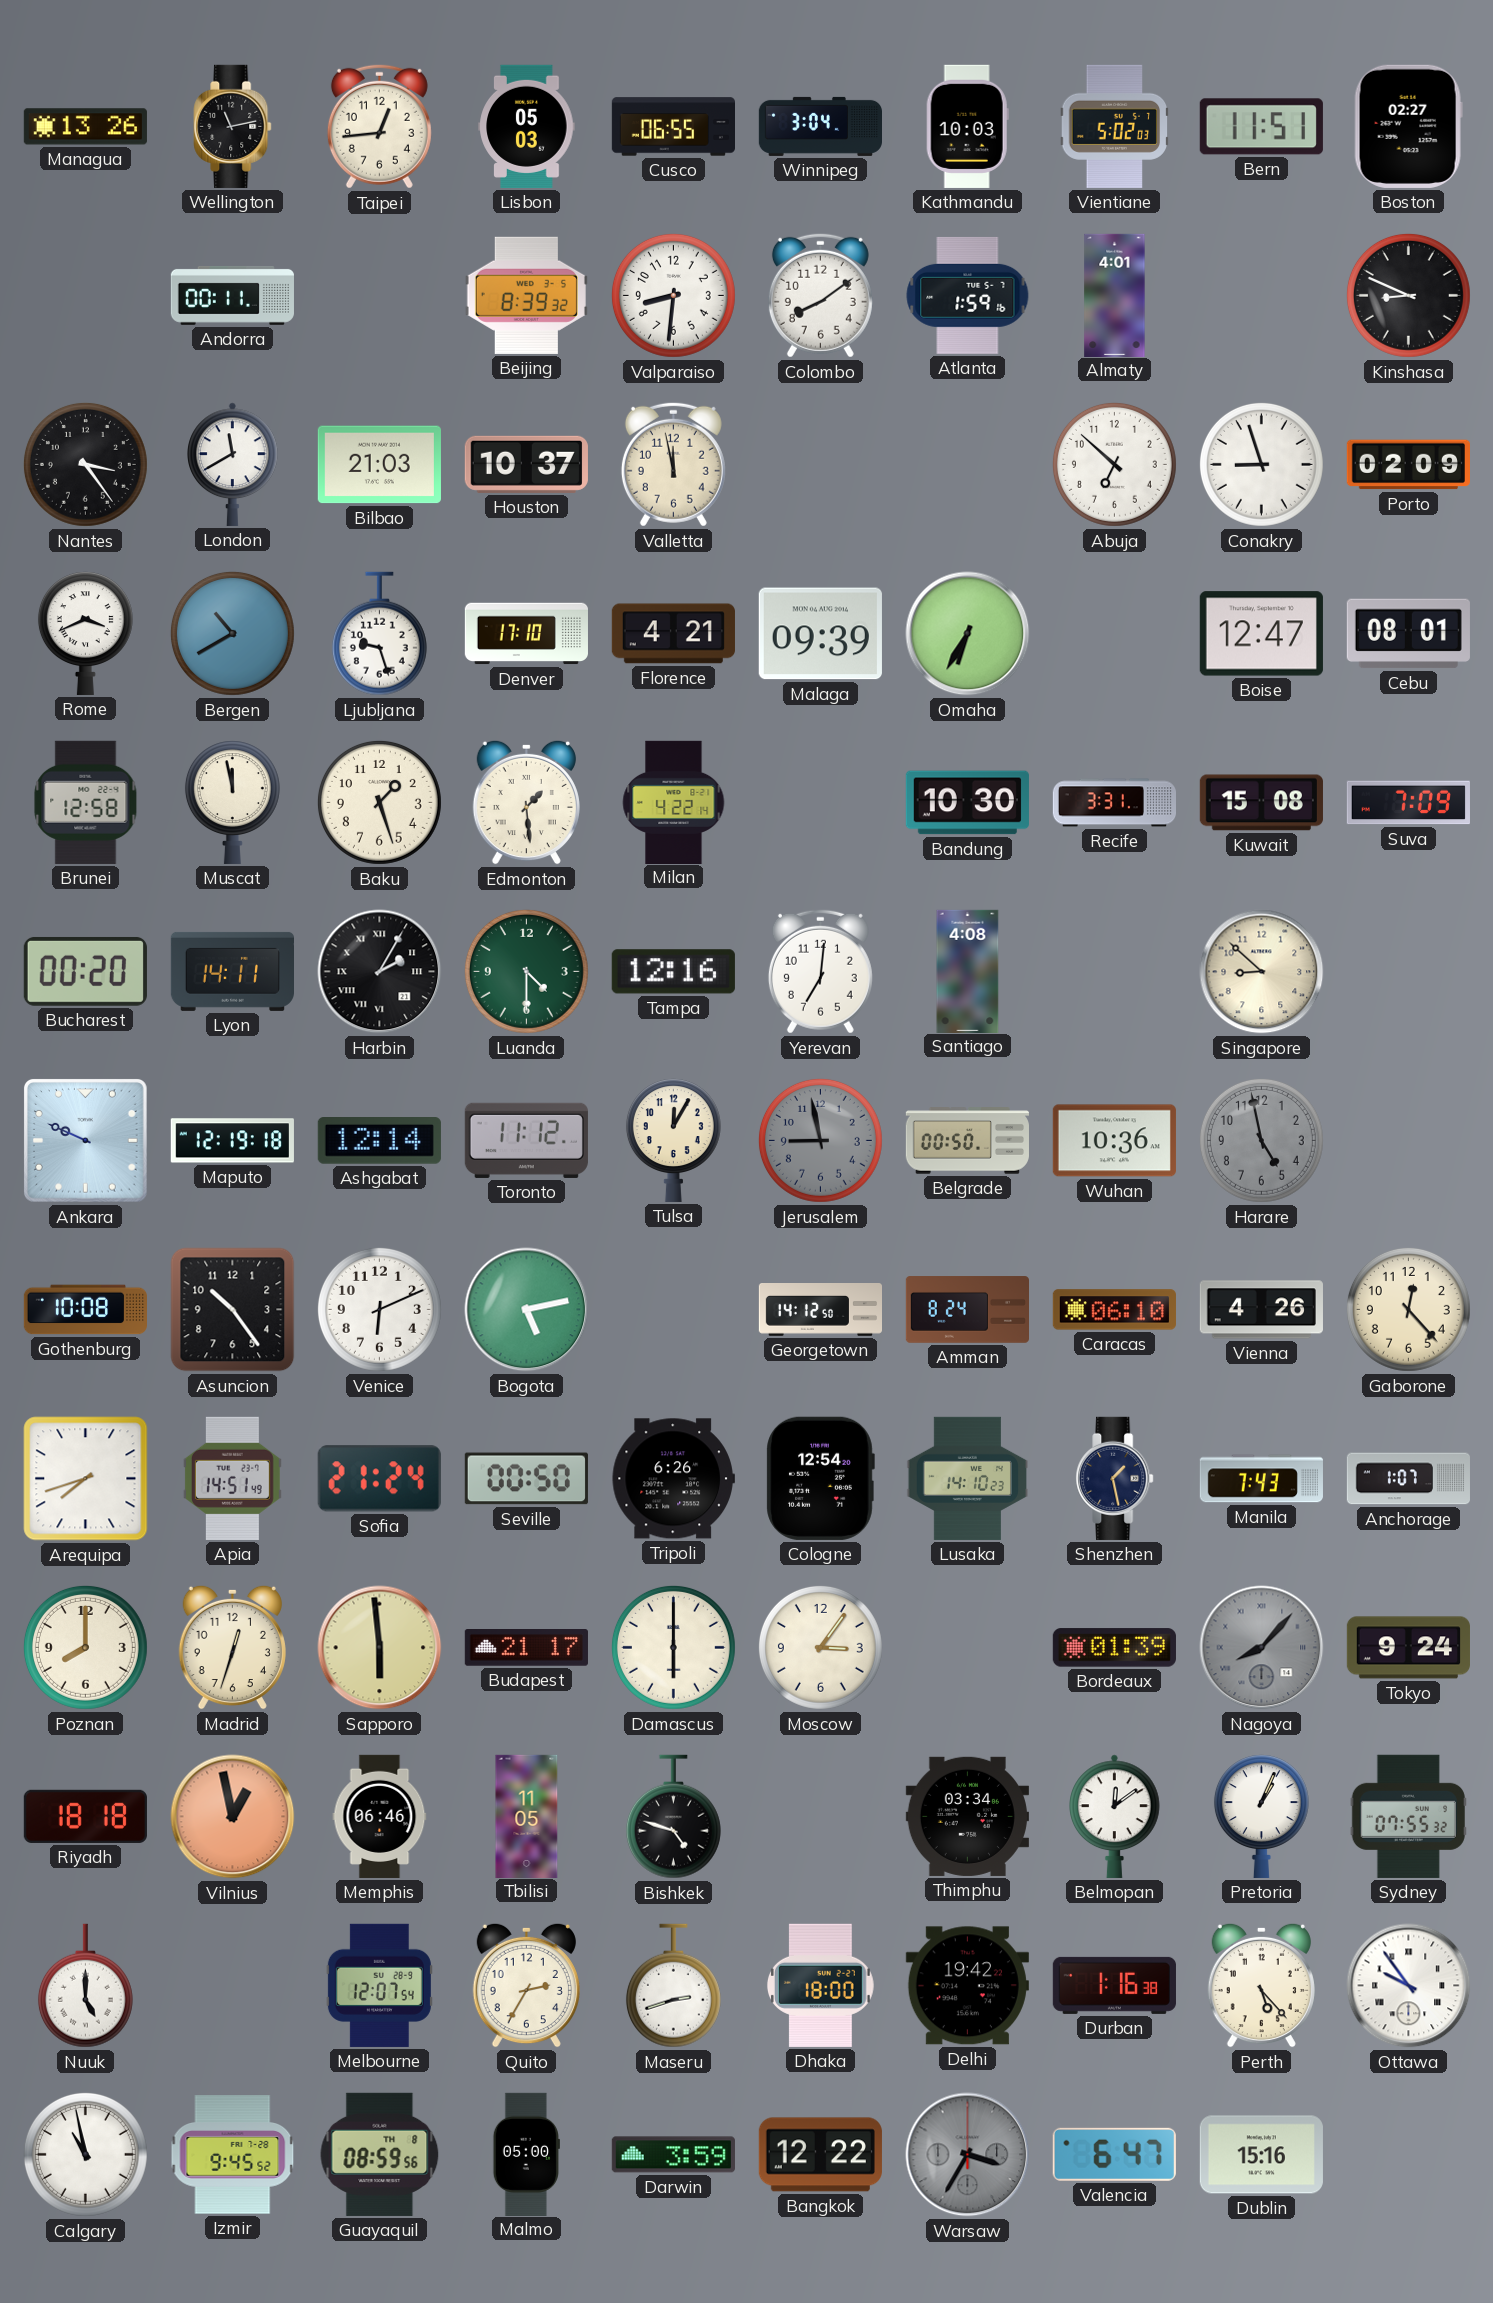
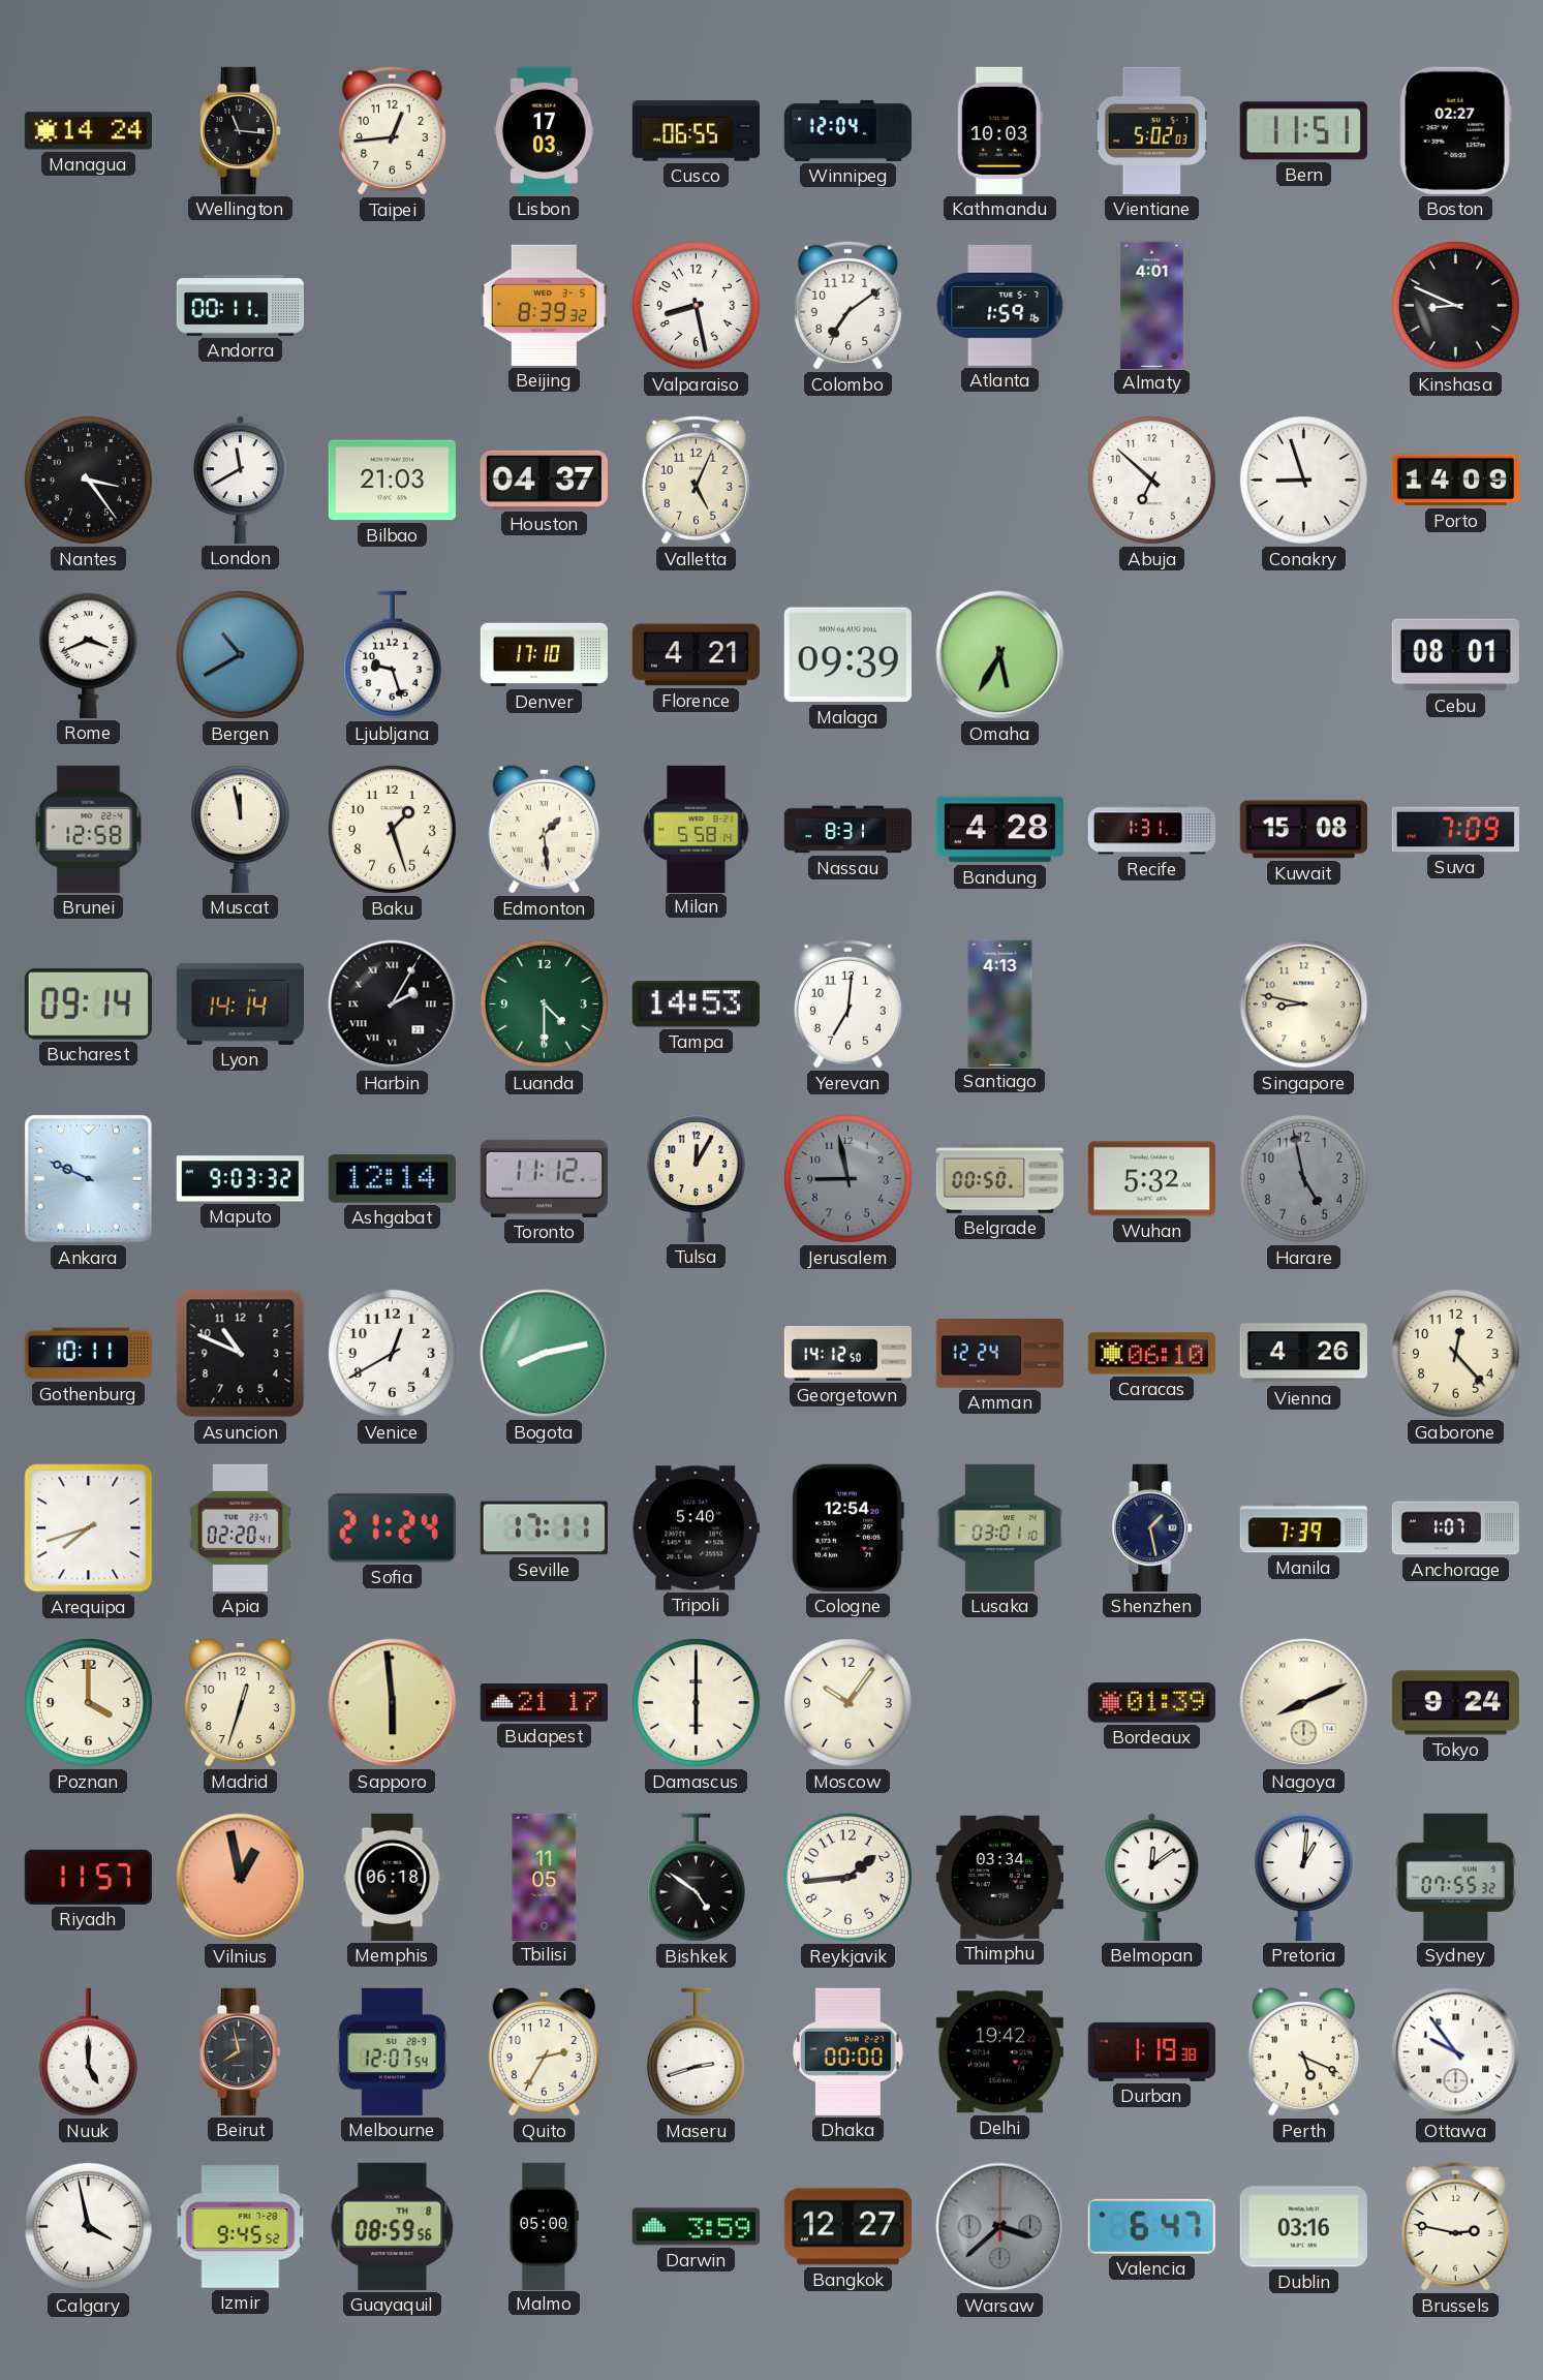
Managua: 13:26 -> 14:24
Wellington: 11:13 -> 11:16
Lisbon: 05:03 -> 17:03
Winnipeg: 3:04 -> 12:04
Valparaiso: 8:31 -> 8:28
Colombo: 8:09 -> 7:09
Houston: 10:37 -> 04:37
Valletta: 11:58 -> 5:04
Porto: 02:09 -> 14:09
Omaha: 6:35 -> 5:35
Boise: 12:47 -> none
Milan: 4:22 -> 5:58
Nassau: none -> 8:31
Bandung: 10:30 -> 4:28
Recife: 3:31 -> 1:31
Bucharest: 00:20 -> 09:14
Lyon: 14:11 -> 14:14
Tampa: 12:16 -> 14:53
Santiago: 4:08 -> 4:13
Singapore: 8:52 -> 8:47
Maputo: 12:19 -> 9:03
Wuhan: 10:36 -> 5:32
Gothenburg: 10:08 -> 10:11
Asuncion: 10:24 -> 10:49
Venice: 6:11 -> 12:40
Bogota: 5:13 -> 8:13
Amman: 8:24 -> 12:24
Apia: 14:51 -> 02:20
Seville: 00:50 -> 17:11
Tripoli: 6:26 -> 5:40
Lusaka: 14:10 -> 03:01
Manila: 7:43 -> 7:39
Poznan: 8:00 -> 4:00
Moscow: 3:06 -> 10:06
Nagoya: 8:07 -> 8:11
Nagoya dial: grey -> cream
Riyadh: 18:18 -> 11:57
Memphis: 06:46 -> 06:18
Bishkek: 4:48 -> 4:51
Reykjavik: none -> 1:44
Pretoria: 1:04 -> 1:01
Beirut: none -> 7:58
Dhaka: 18:00 -> 00:00
Durban: 1:16 -> 1:19
Perth: 5:23 -> 5:19
Calgary: 10:58 -> 3:58
Bangkok: 12:22 -> 12:27
Warsaw: 3:35 -> 3:38
Dublin: 15:16 -> 03:16
Brussels: none -> 2:47
